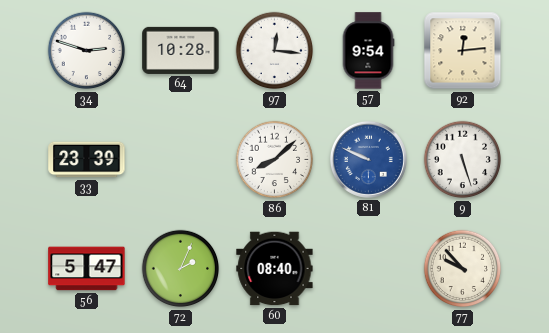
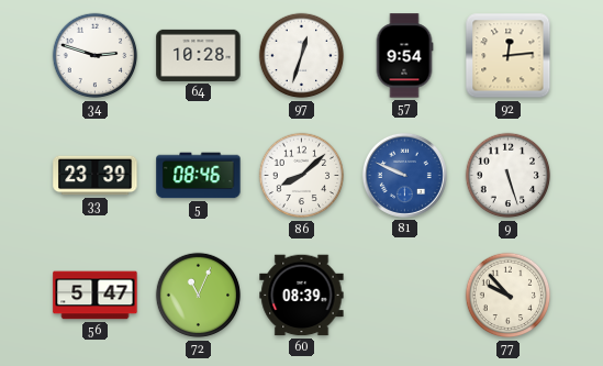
97: 12:16 -> 12:33
5: none -> 08:46
72: 2:04 -> 11:04
60: 08:40 -> 08:39
